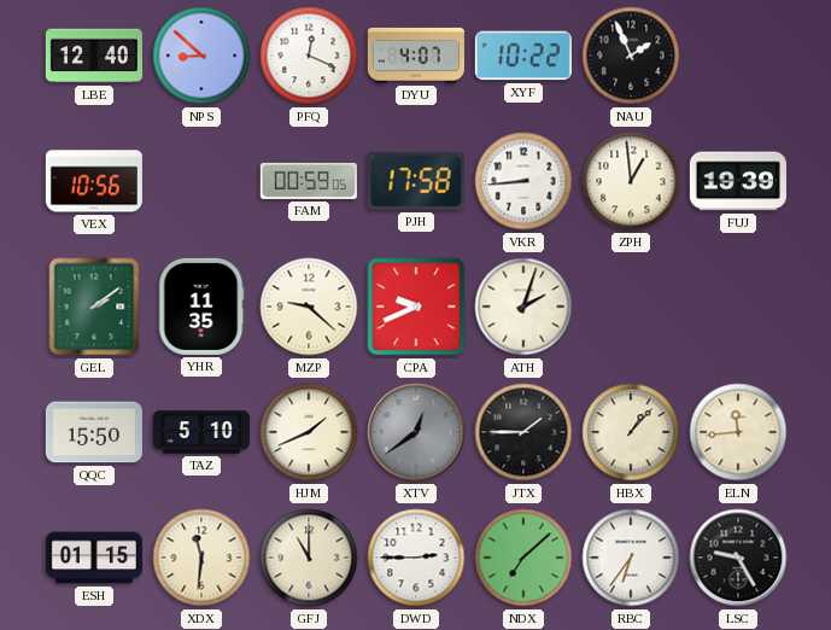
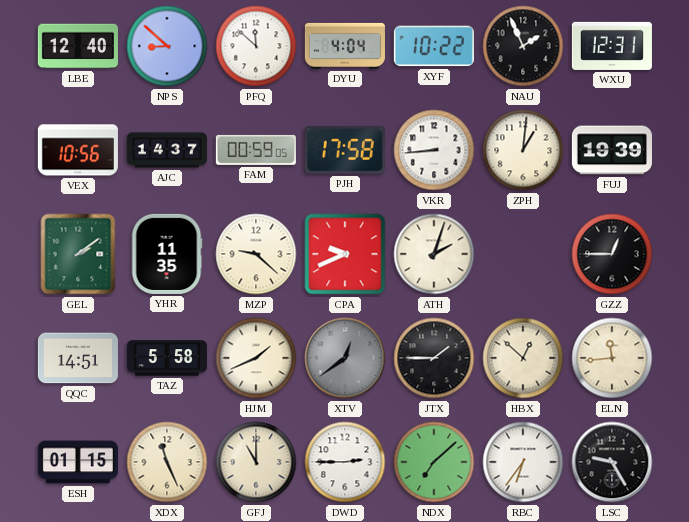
PFQ: 12:19 -> 11:52
DYU: 4:07 -> 4:04
WXU: none -> 12:31
AJC: none -> 14:37
ZPH: 12:59 -> 1:01
GZZ: none -> 12:45
QQC: 15:50 -> 14:51
TAZ: 5:10 -> 5:58
HBX: 1:07 -> 12:52
XDX: 11:31 -> 11:26
